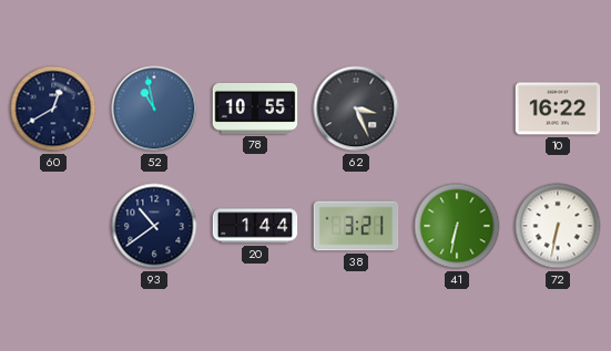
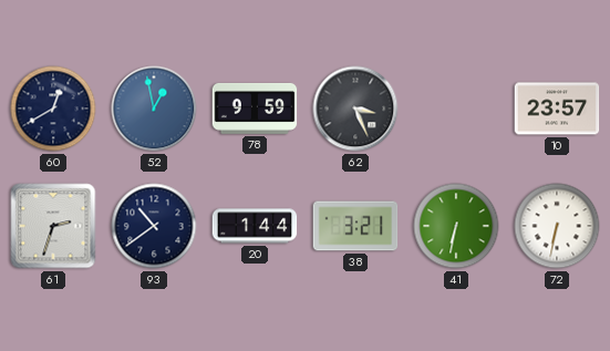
52: 10:58 -> 12:58
78: 10:55 -> 9:59
10: 16:22 -> 23:57
61: none -> 2:33
